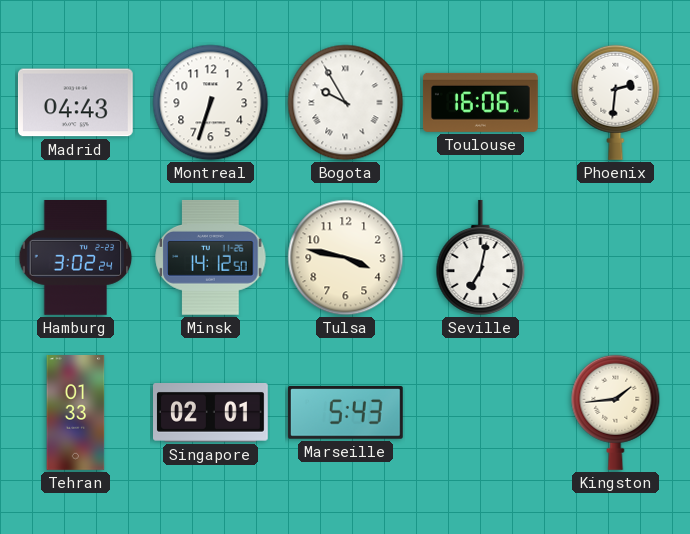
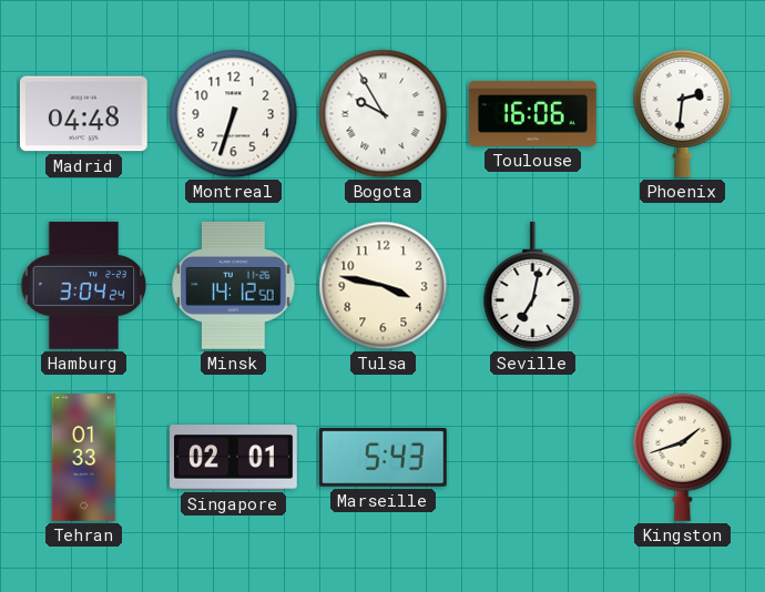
Madrid: 04:43 -> 04:48
Hamburg: 3:02 -> 3:04
Kingston: 1:44 -> 1:42
